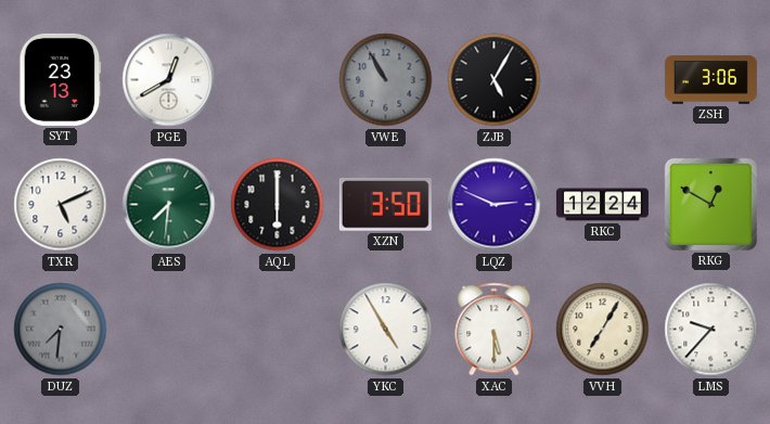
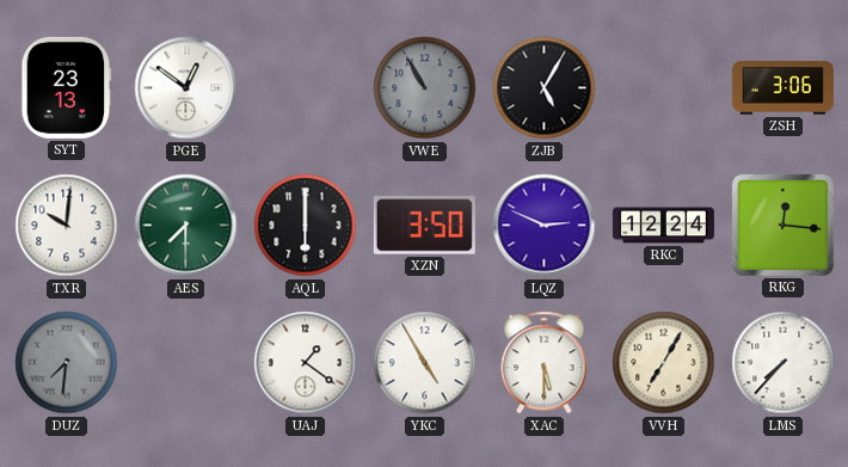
PGE: 12:40 -> 12:51
TXR: 5:11 -> 10:01
AES: 7:31 -> 7:30
RKG: 12:50 -> 12:16
UAJ: none -> 1:21
LMS: 9:37 -> 7:37
